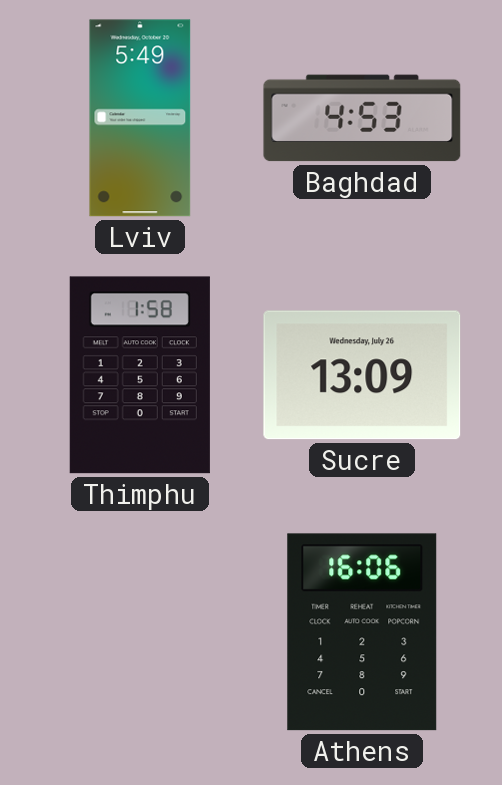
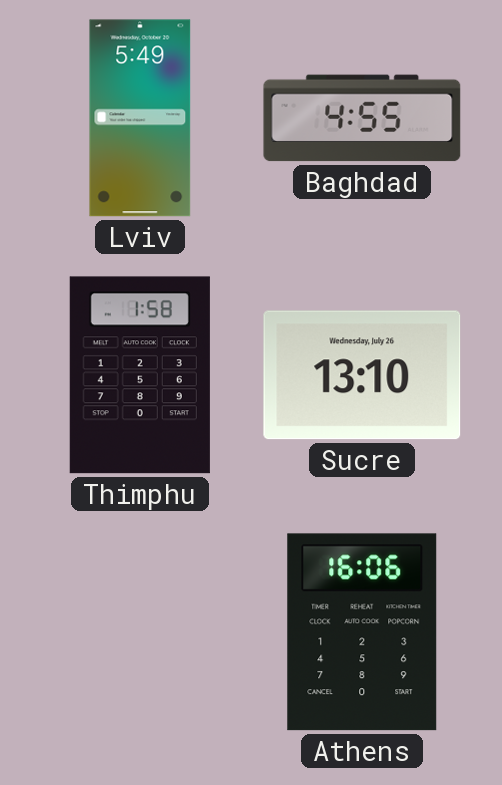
Baghdad: 4:53 -> 4:55
Sucre: 13:09 -> 13:10
